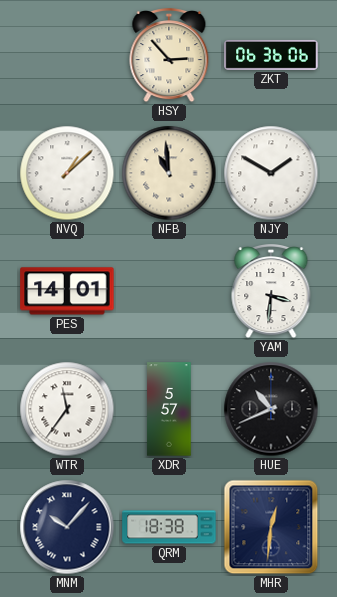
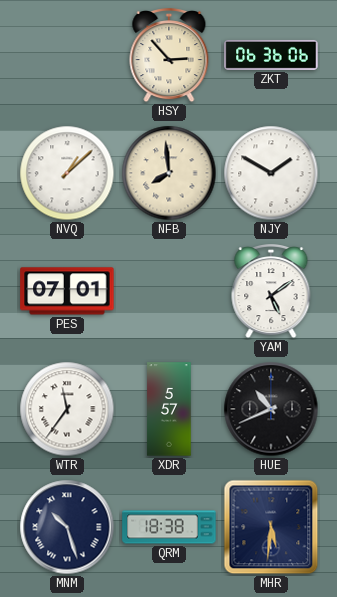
NFB: 10:59 -> 7:59
PES: 14:01 -> 07:01
YAM: 3:31 -> 5:09
MNM: 10:07 -> 10:27
MHR: 12:31 -> 5:31
